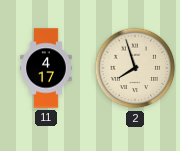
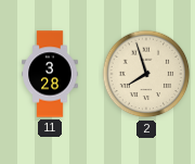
11: 4:17 -> 3:28
